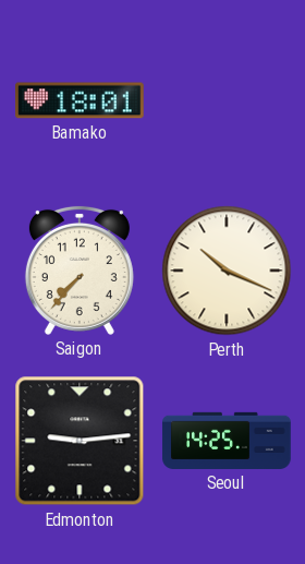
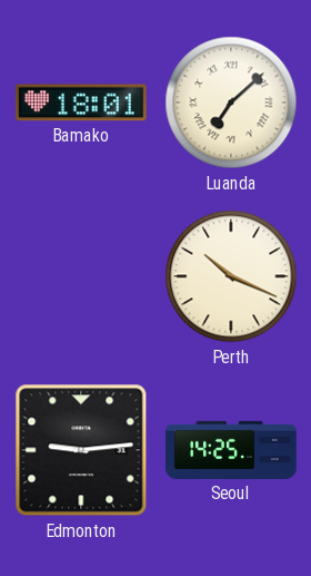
Luanda: none -> 7:08
Saigon: 7:37 -> none
